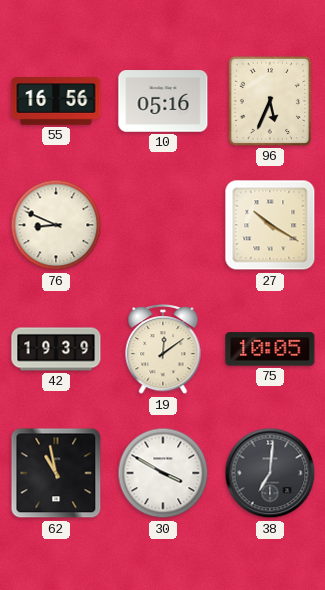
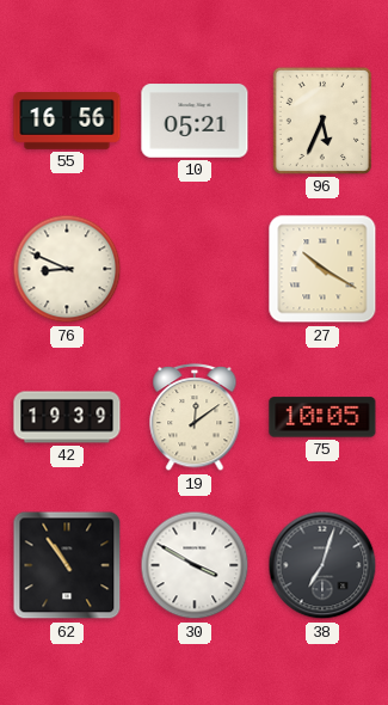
10: 05:16 -> 05:21
62: 10:58 -> 10:54
38: 7:01 -> 7:03
